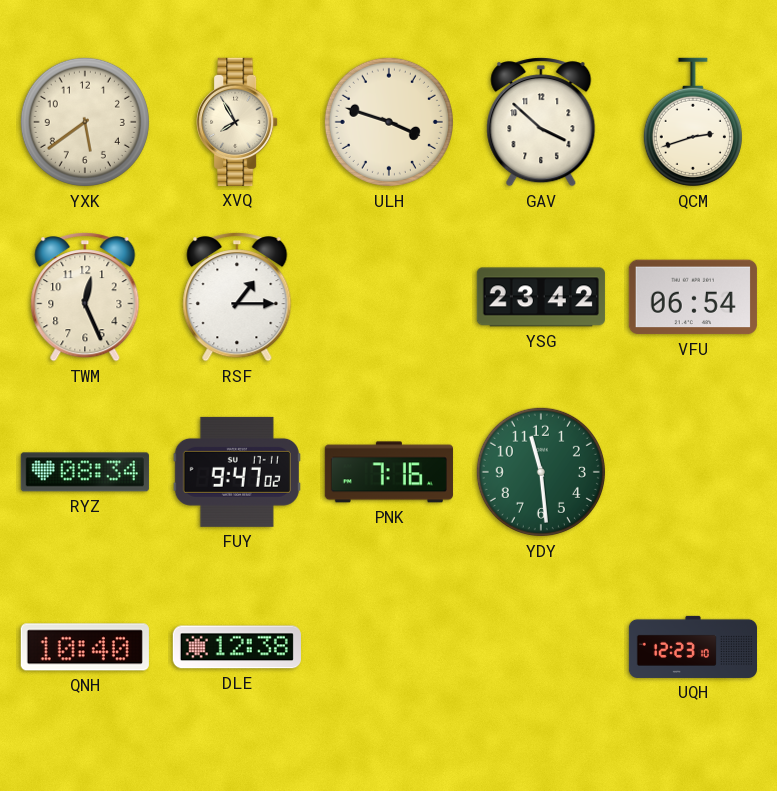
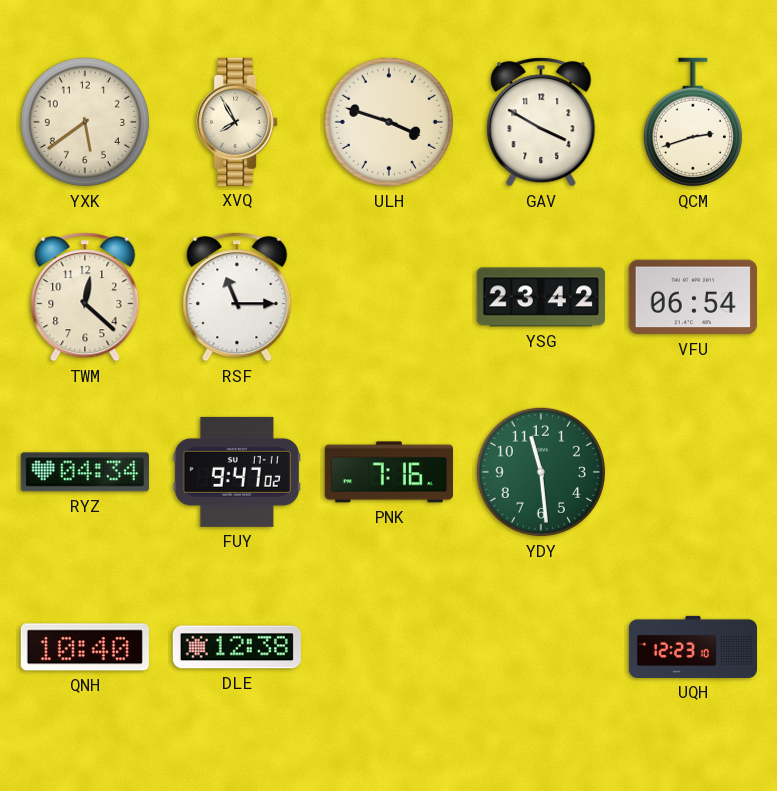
GAV: 3:52 -> 3:50
TWM: 12:26 -> 12:22
RSF: 1:15 -> 11:15
RYZ: 08:34 -> 04:34
